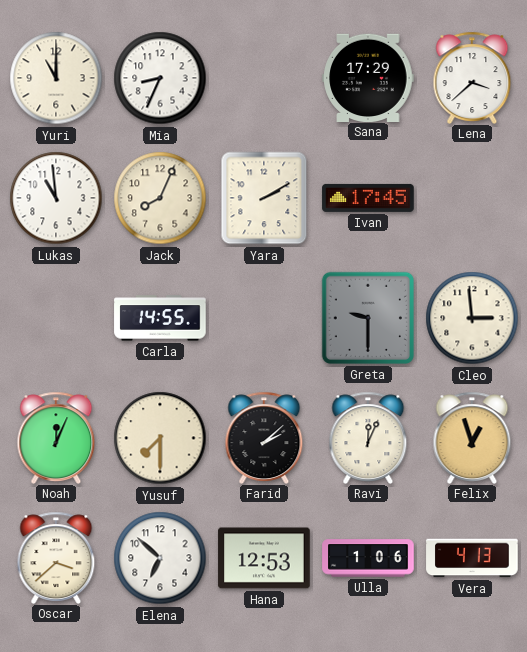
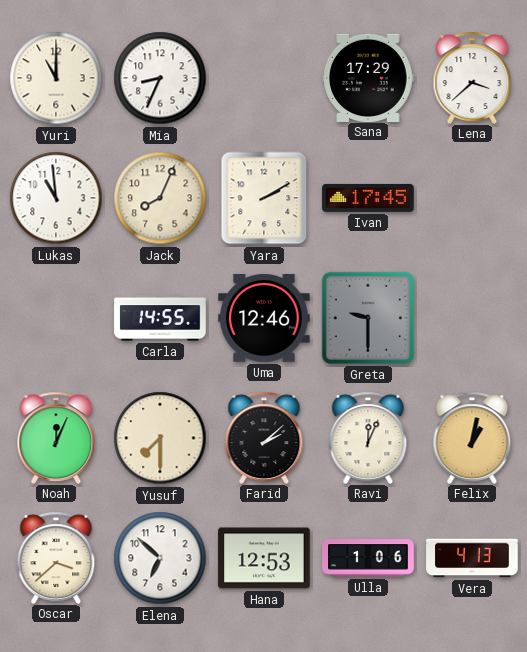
Uma: none -> 12:46
Cleo: 2:59 -> none
Felix: 12:57 -> 1:02
